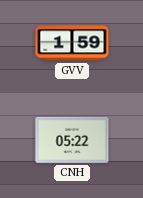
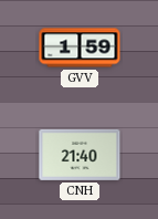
CNH: 05:22 -> 21:40
